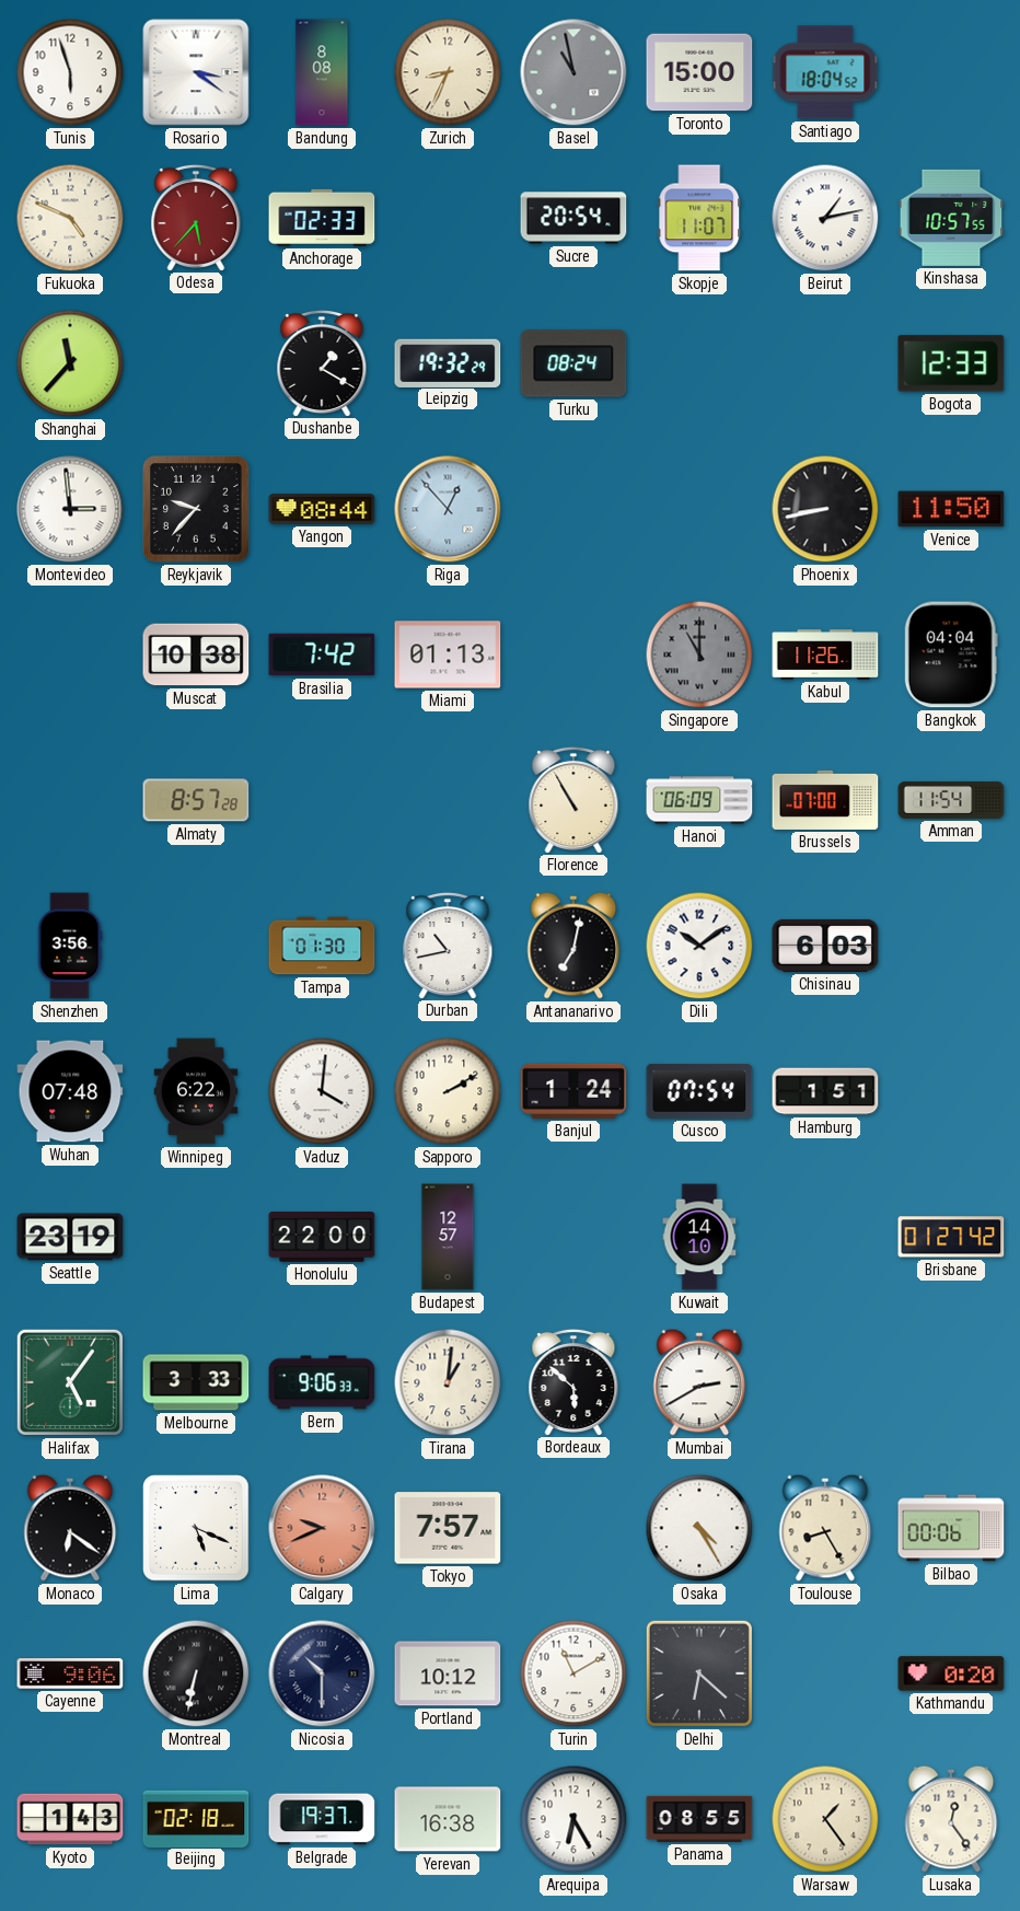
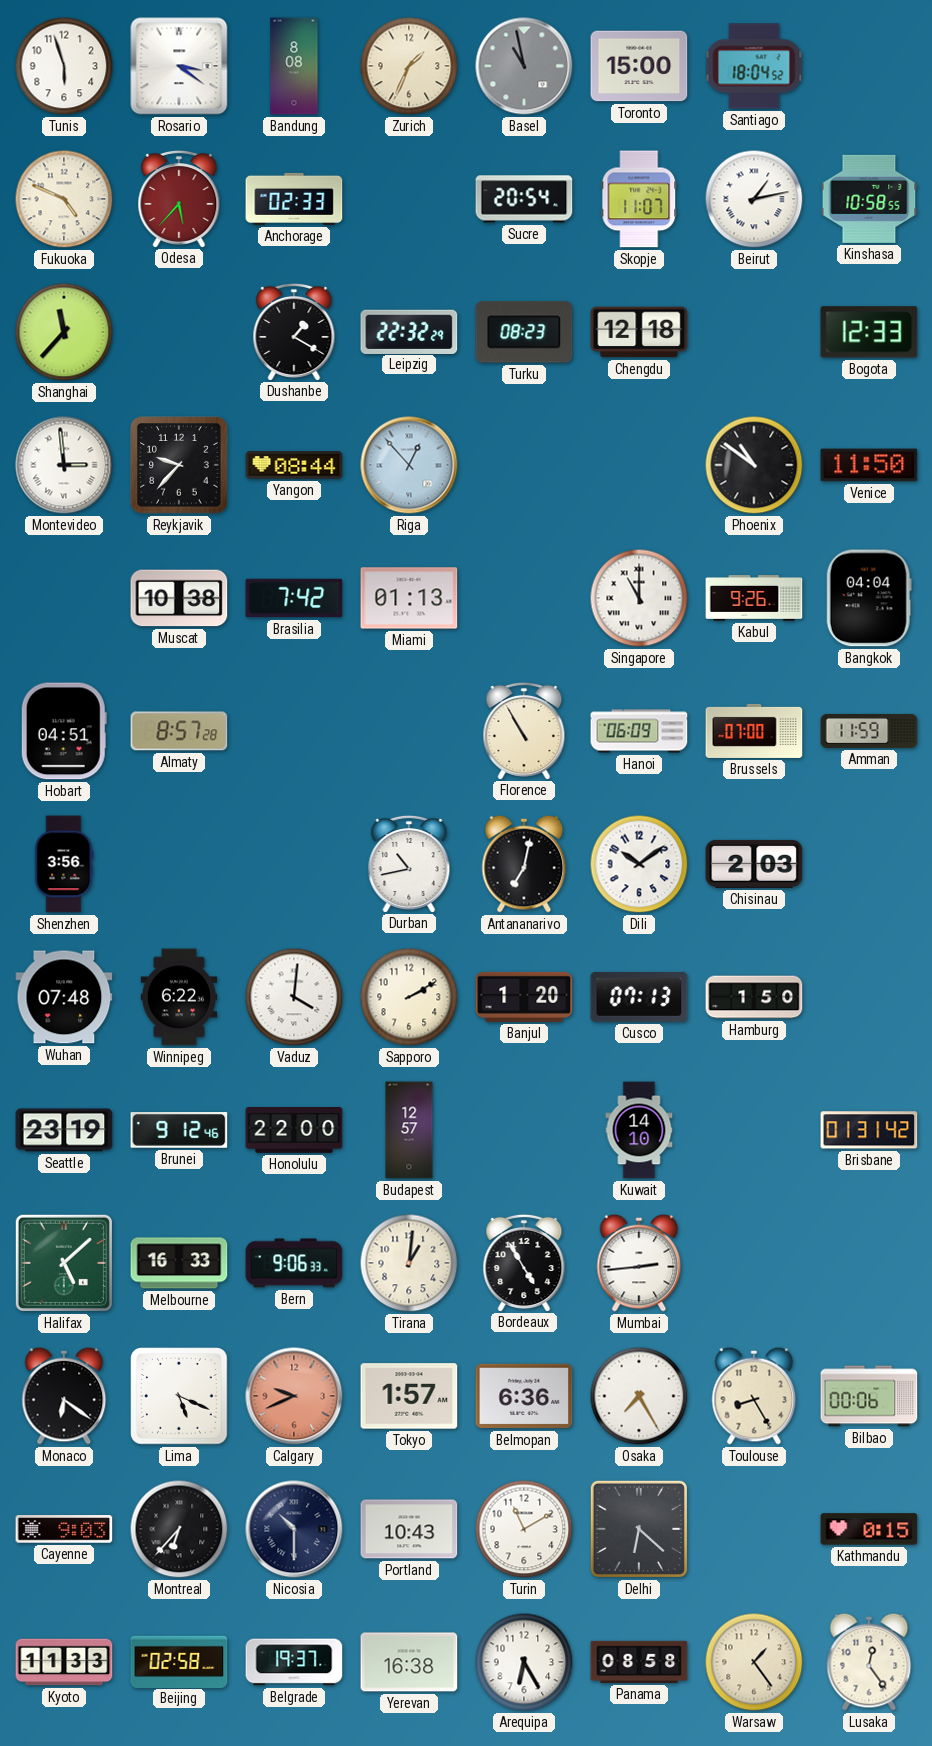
Zurich: 8:34 -> 1:34
Kinshasa: 10:57 -> 10:58
Leipzig: 19:32 -> 22:32
Turku: 08:24 -> 08:23
Chengdu: none -> 12:18
Phoenix: 8:43 -> 10:51
Singapore dial: grey -> white
Kabul: 11:26 -> 9:26
Hobart: none -> 04:51
Amman: 11:54 -> 11:59
Tampa: 01:30 -> none
Chisinau: 6:03 -> 2:03
Banjul: 1:24 -> 1:20
Cusco: 07:54 -> 07:13
Hamburg: 1:51 -> 1:50
Brunei: none -> 9:12
Brisbane: 01:27 -> 01:31
Halifax: 5:06 -> 5:08
Melbourne: 3:33 -> 16:33
Bordeaux: 5:52 -> 4:55
Mumbai: 2:40 -> 2:44
Tokyo: 7:57 -> 1:57
Belmopan: none -> 6:36
Osaka: 4:25 -> 7:25
Cayenne: 9:06 -> 9:03
Montreal: 6:32 -> 6:37
Portland: 10:12 -> 10:43
Kathmandu: 0:20 -> 0:15
Kyoto: 1:43 -> 11:33
Beijing: 02:18 -> 02:58
Panama: 08:55 -> 08:58
